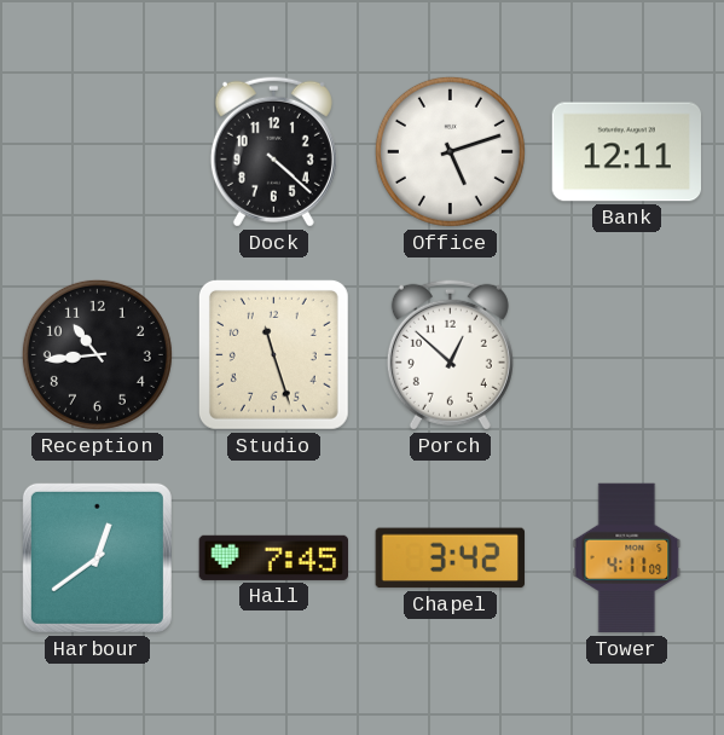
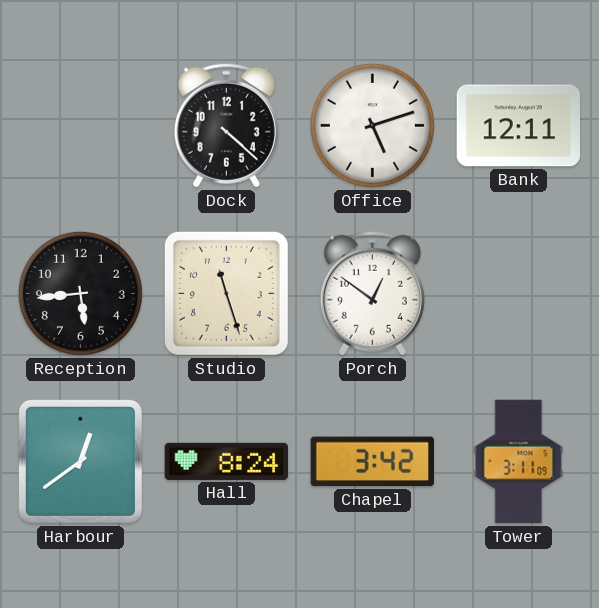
Reception: 10:44 -> 5:44
Porch: 12:52 -> 12:51
Hall: 7:45 -> 8:24
Tower: 4:11 -> 3:11
